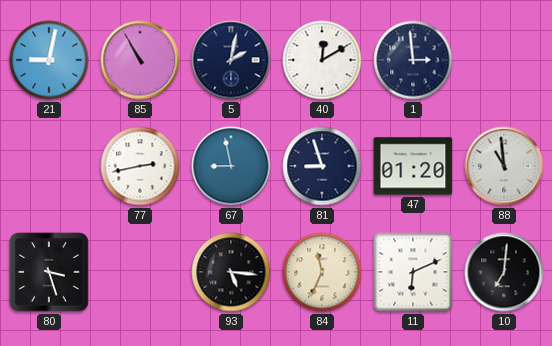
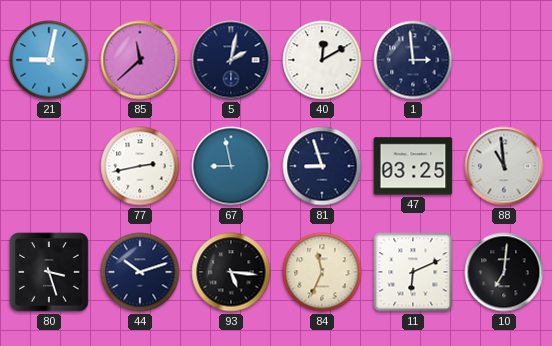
85: 10:55 -> 11:38
47: 01:20 -> 03:25
44: none -> 10:12
